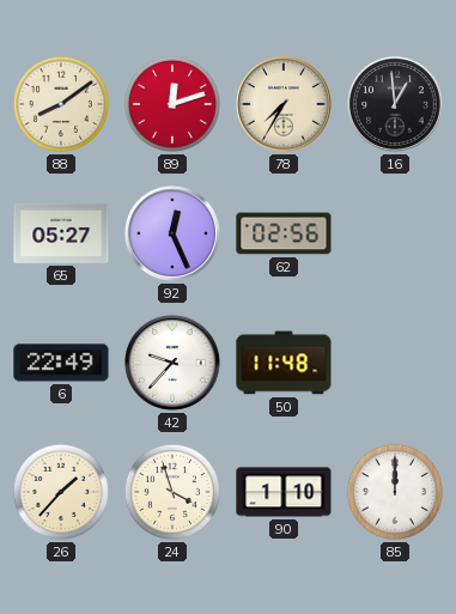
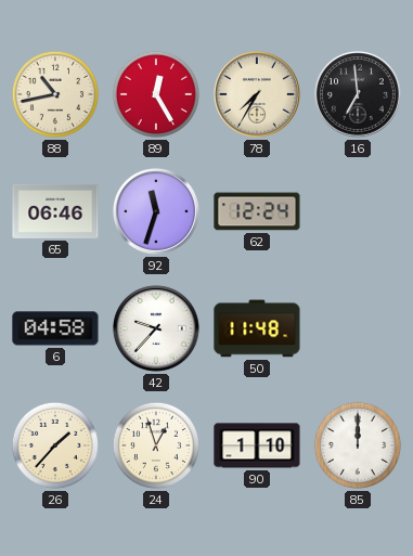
88: 8:09 -> 10:43
89: 12:12 -> 12:25
16: 12:59 -> 6:59
65: 05:27 -> 06:46
92: 12:26 -> 11:33
62: 02:56 -> 12:24
6: 22:49 -> 04:58
24: 3:57 -> 12:57
